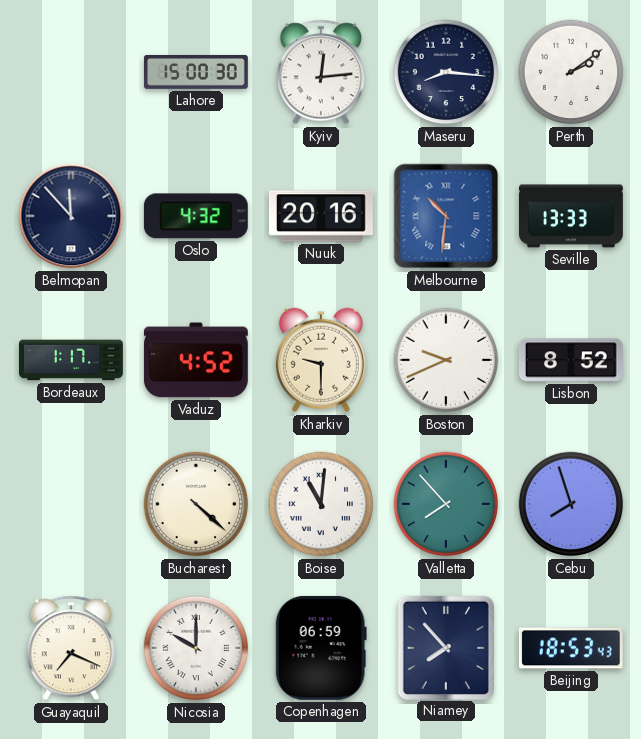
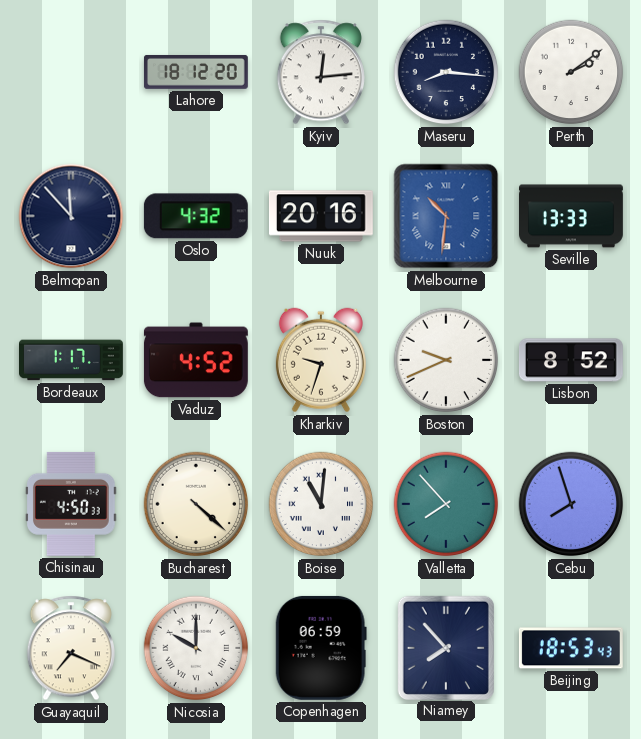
Lahore: 15:00 -> 18:12
Kharkiv: 9:30 -> 9:33
Chisinau: none -> 4:50
